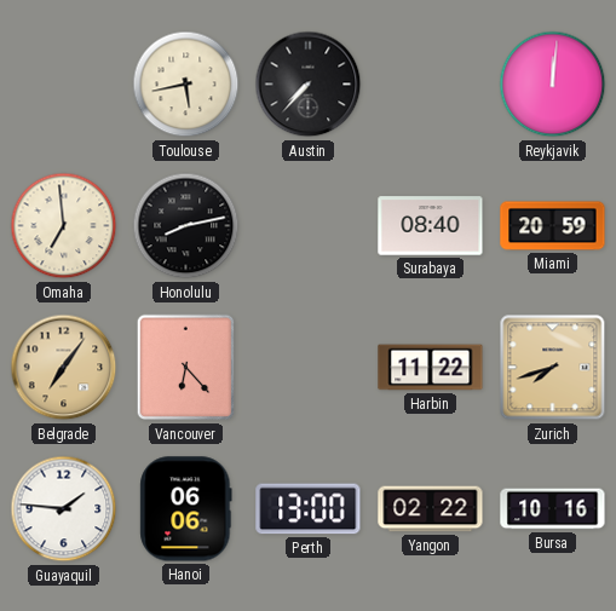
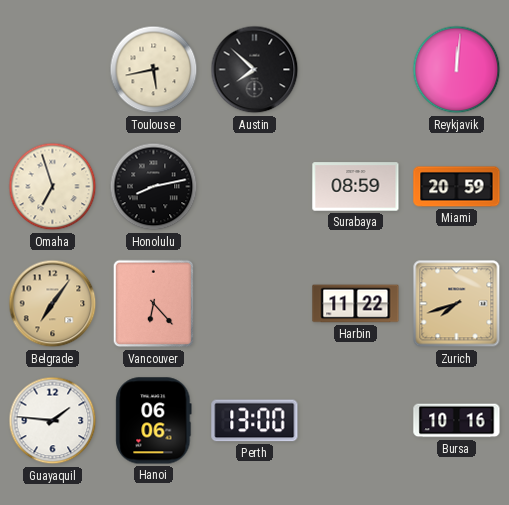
Austin: 7:37 -> 7:52
Omaha: 6:59 -> 6:57
Surabaya: 08:40 -> 08:59
Yangon: 02:22 -> none
